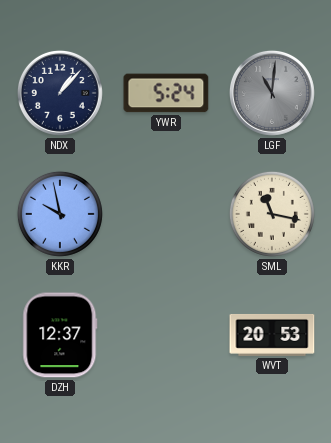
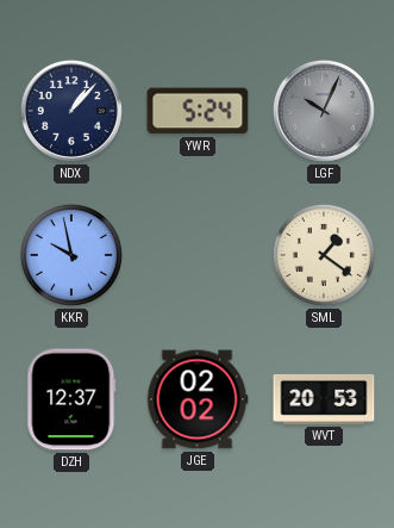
LGF: 11:01 -> 10:04
SML: 11:17 -> 1:21
JGE: none -> 02:02
